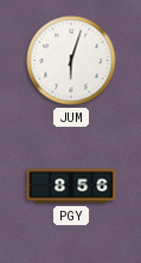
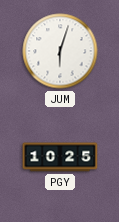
PGY: 8:56 -> 10:25
